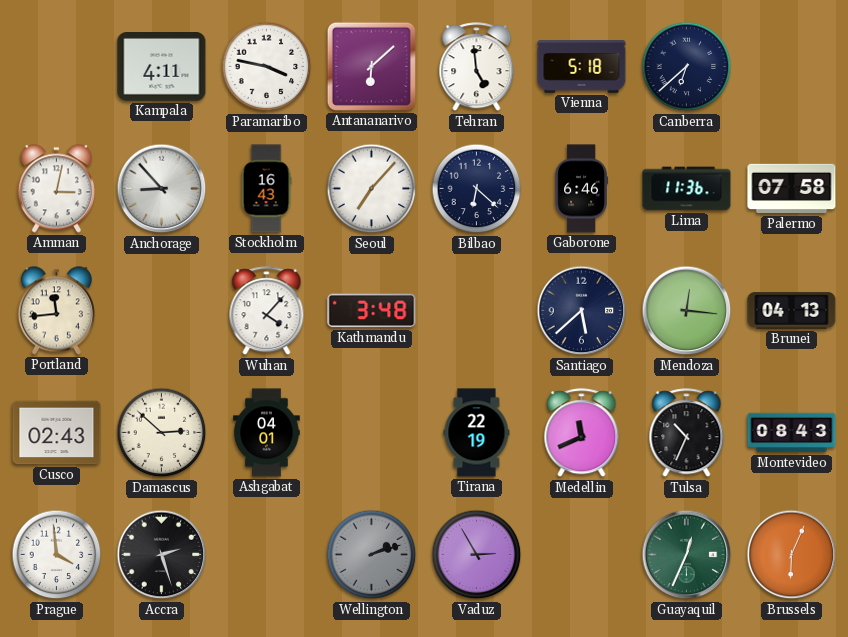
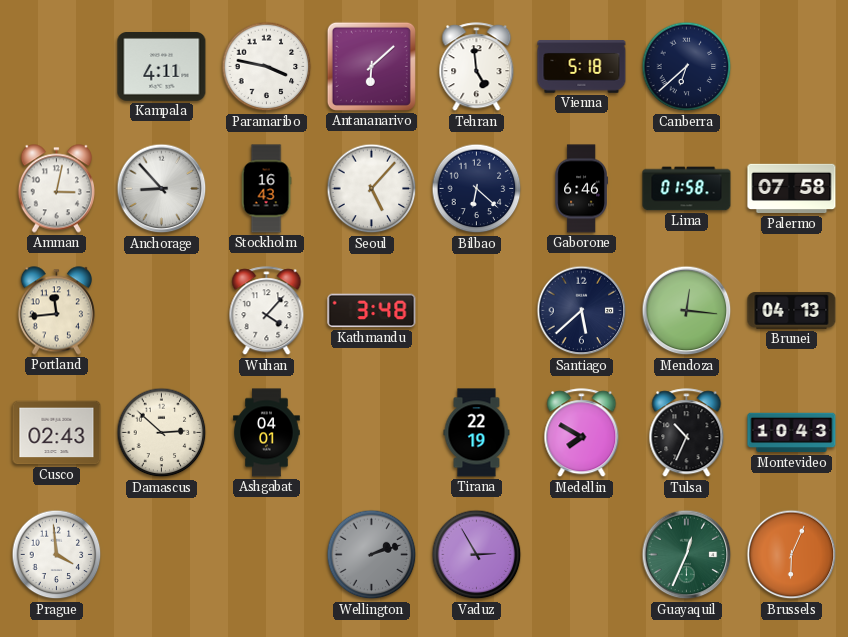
Seoul: 7:07 -> 5:07
Lima: 11:36 -> 01:58
Medellin: 11:41 -> 7:50
Montevideo: 08:43 -> 10:43
Accra: 2:27 -> none
